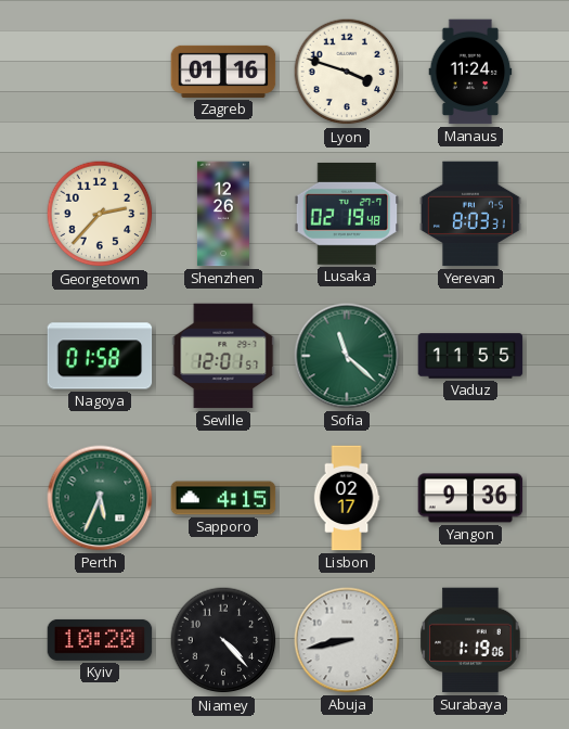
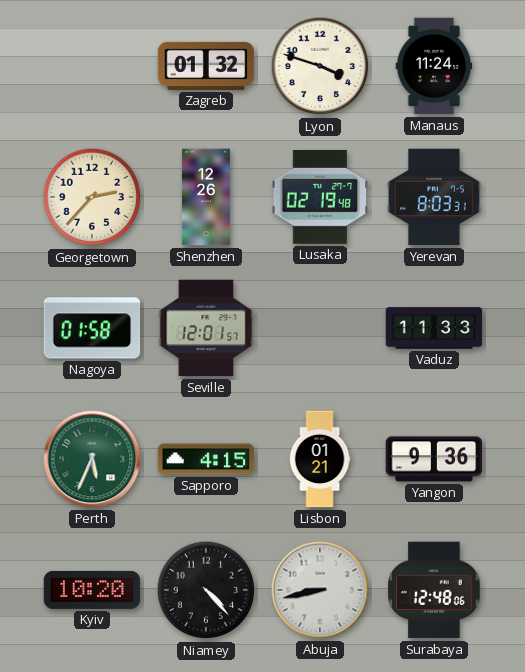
Zagreb: 01:16 -> 01:32
Sofia: 11:22 -> none
Vaduz: 11:55 -> 11:33
Lisbon: 02:17 -> 01:21
Surabaya: 1:19 -> 12:48
